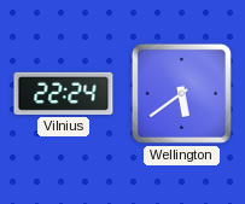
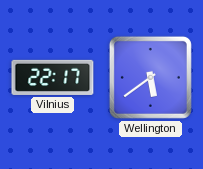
Vilnius: 22:24 -> 22:17
